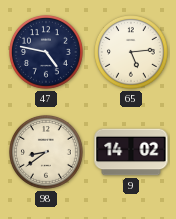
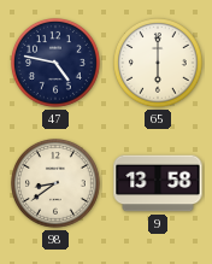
65: 5:14 -> 6:00
9: 14:02 -> 13:58
